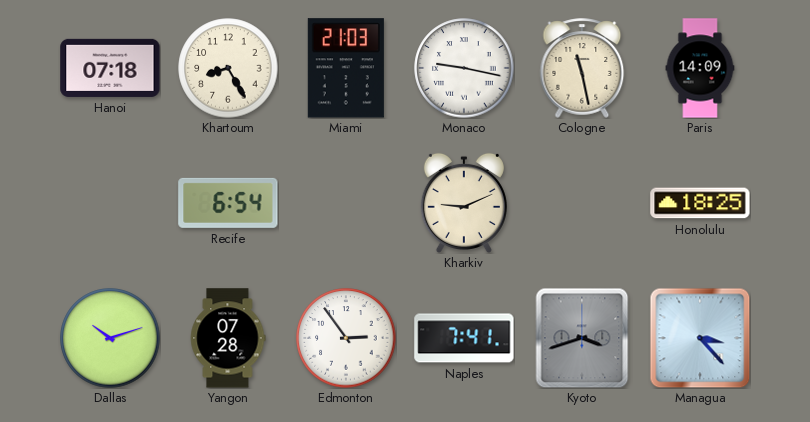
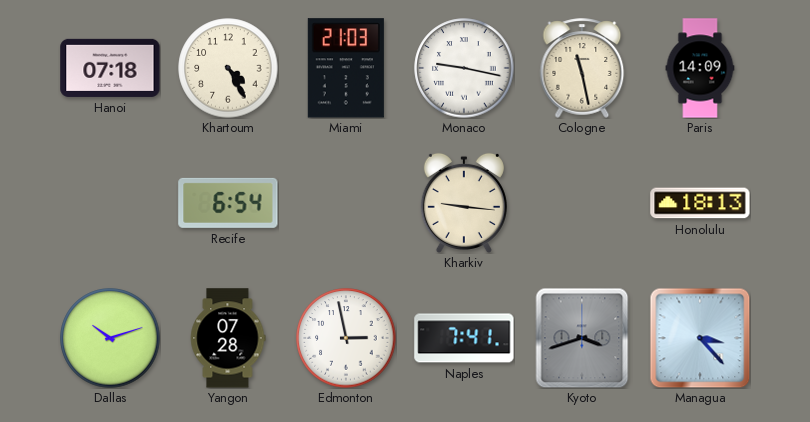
Khartoum: 8:25 -> 4:25
Kharkiv: 9:11 -> 9:16
Honolulu: 18:25 -> 18:13
Edmonton: 2:54 -> 2:58
